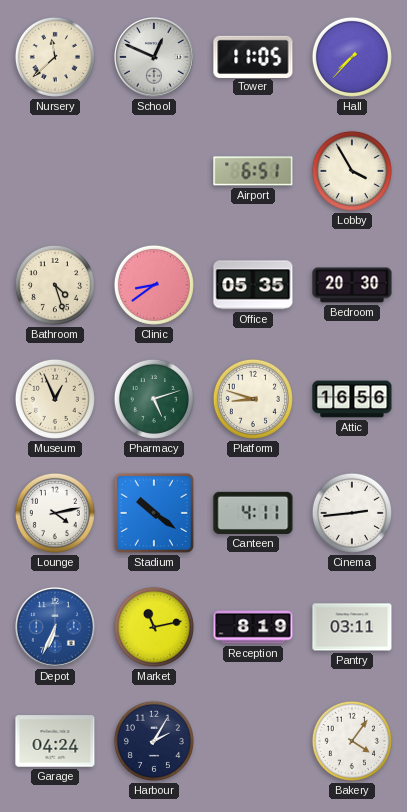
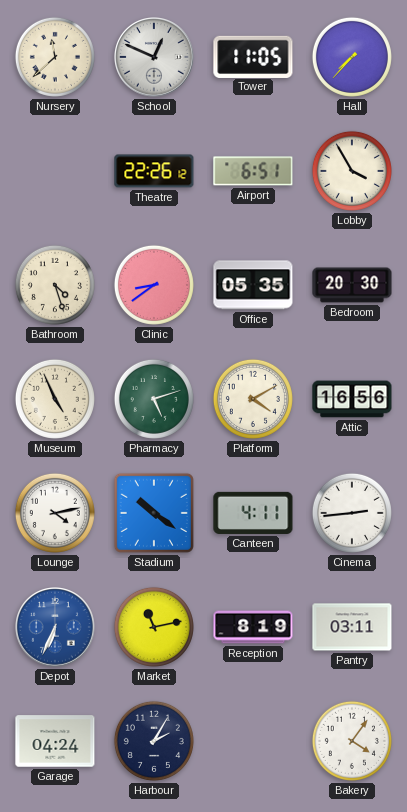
Theatre: none -> 22:26
Museum: 12:56 -> 4:56
Platform: 8:48 -> 4:10
